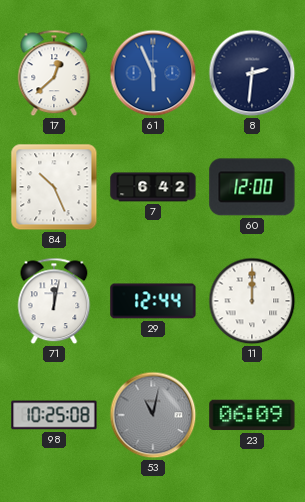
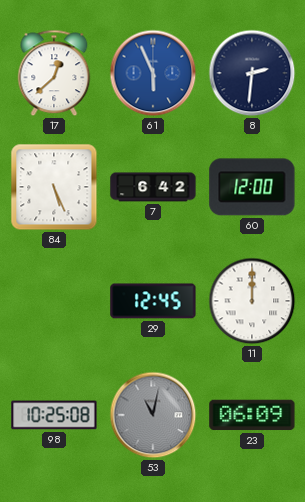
84: 10:26 -> 5:26
71: 12:02 -> none
29: 12:44 -> 12:45
